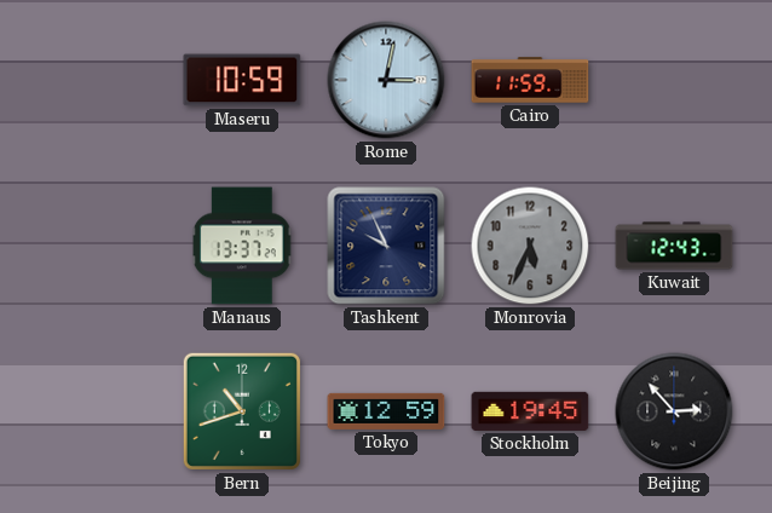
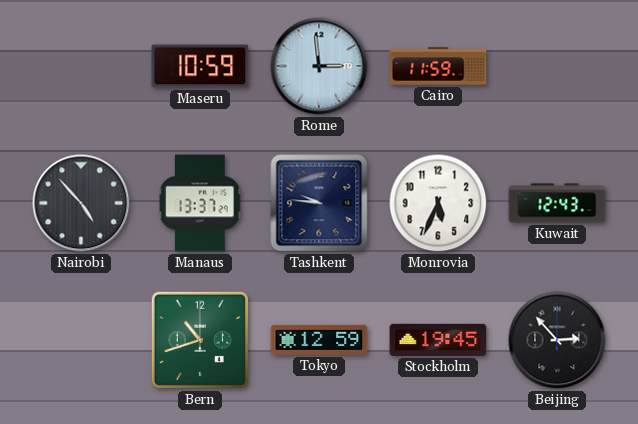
Rome: 3:02 -> 2:59
Nairobi: none -> 4:53
Tashkent: 9:56 -> 9:46
Monrovia dial: grey -> white
